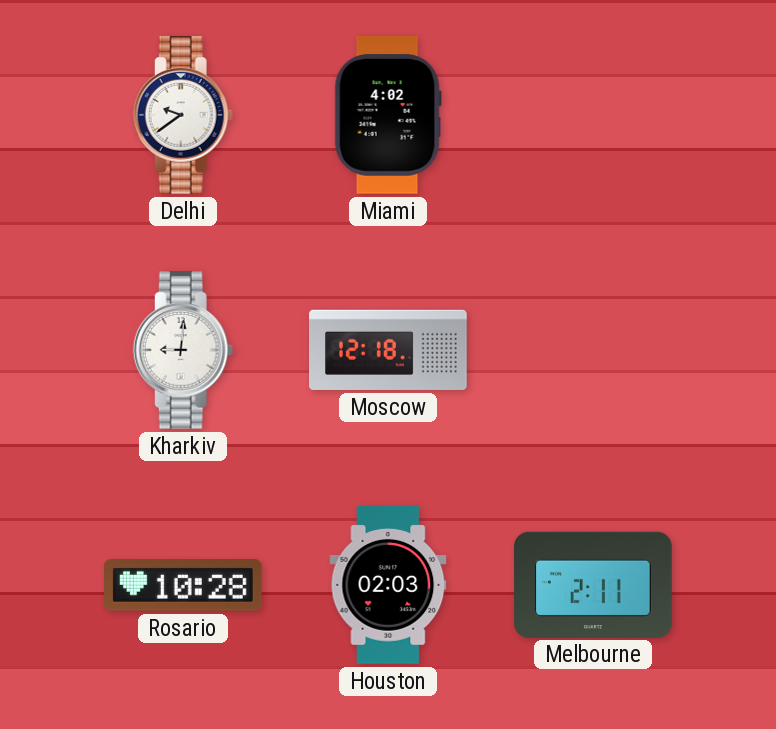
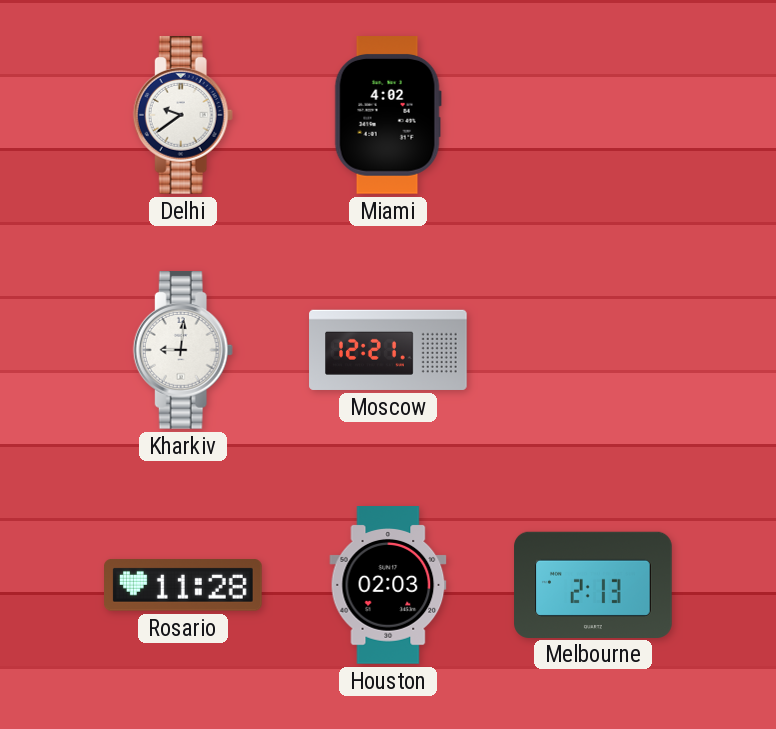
Moscow: 12:18 -> 12:21
Rosario: 10:28 -> 11:28
Melbourne: 2:11 -> 2:13
